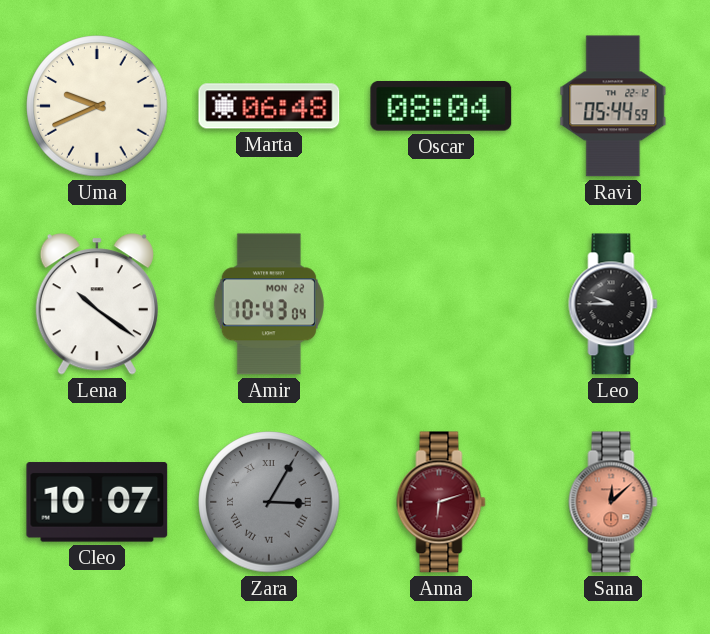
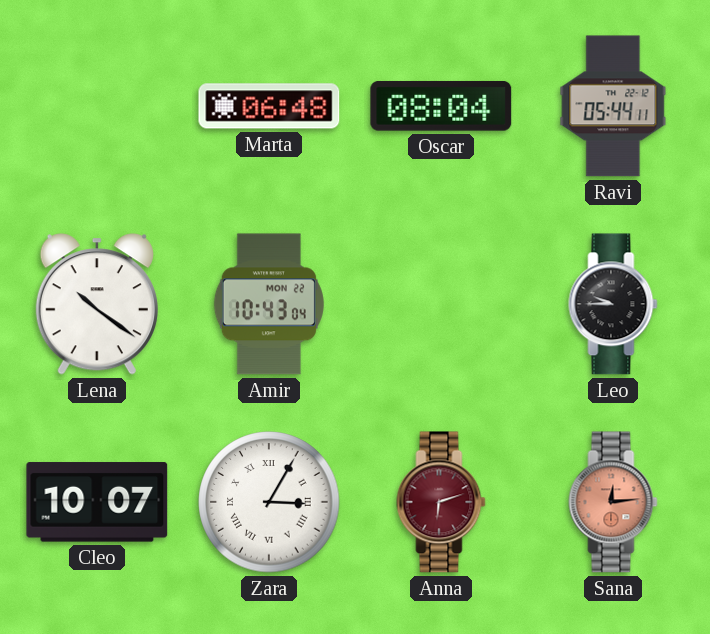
Uma: 9:41 -> none
Ravi: 05:44:59 -> 05:44:11
Zara dial: grey -> white
Sana: 12:08 -> 12:14
